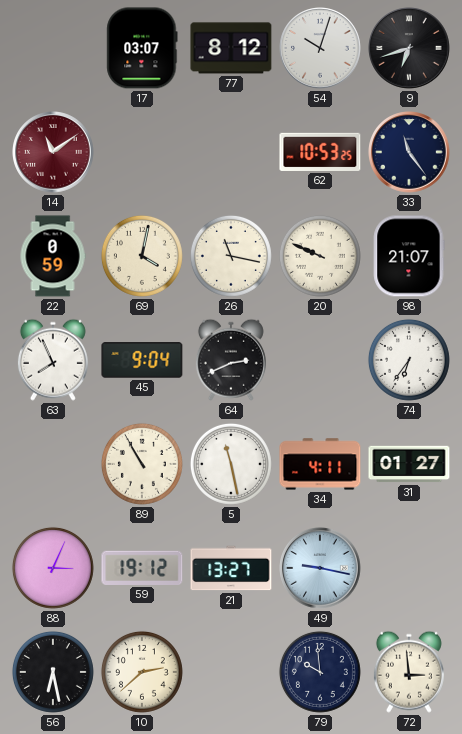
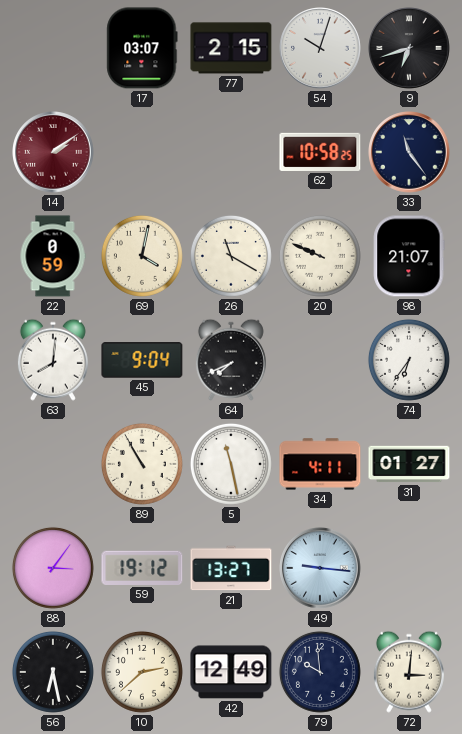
77: 8:12 -> 2:15
14: 11:09 -> 2:09
62: 10:53 -> 10:58
26: 11:17 -> 11:20
63: 7:56 -> 8:01
64: 2:41 -> 7:41
88: 3:04 -> 3:06
49: 9:17 -> 9:16
42: none -> 12:49
72: 2:59 -> 3:01
